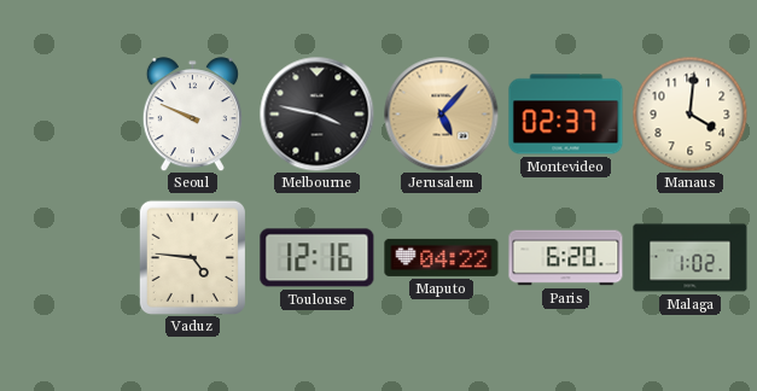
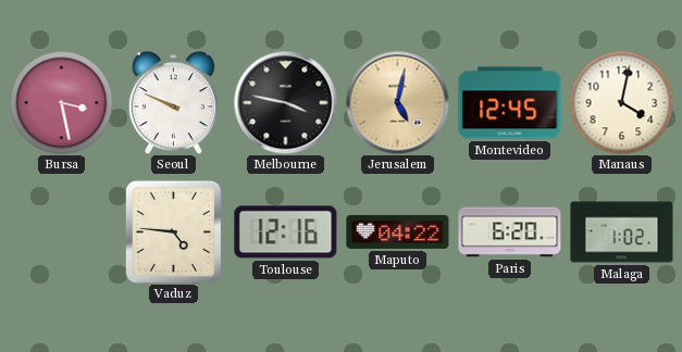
Bursa: none -> 3:28
Jerusalem: 5:07 -> 5:02
Montevideo: 02:37 -> 12:45
Manaus: 4:01 -> 4:02
